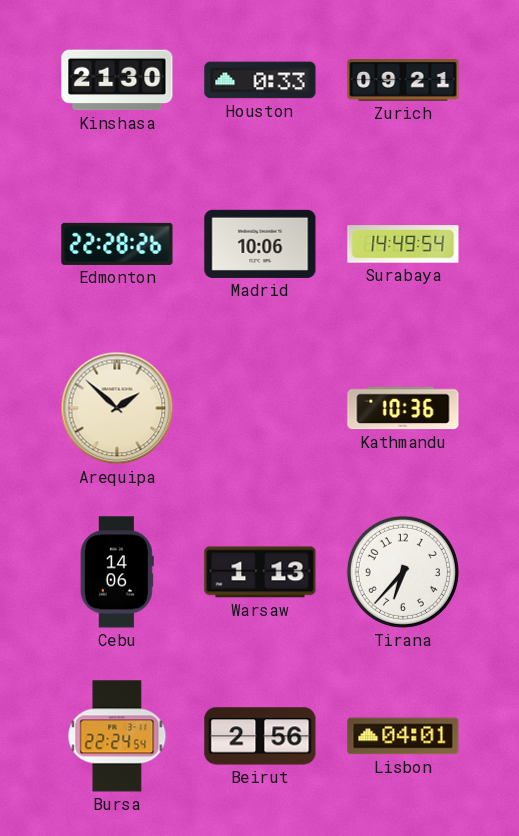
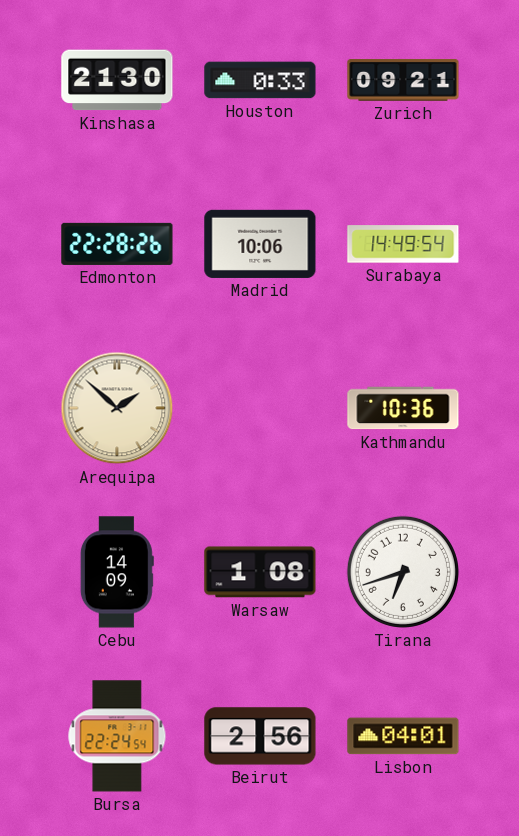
Cebu: 14:06 -> 14:09
Warsaw: 1:13 -> 1:08
Tirana: 6:37 -> 6:42
